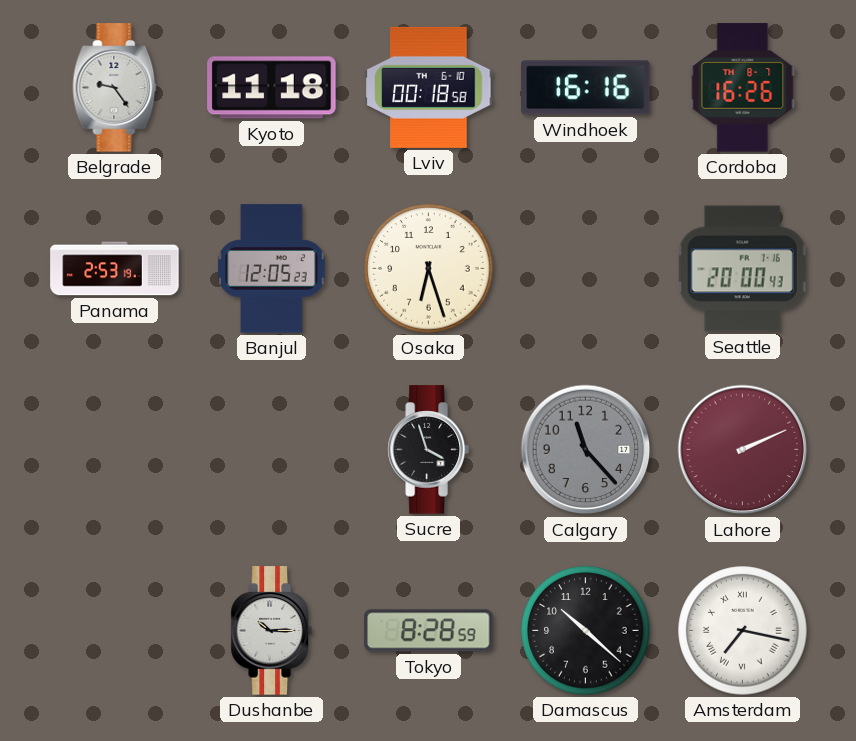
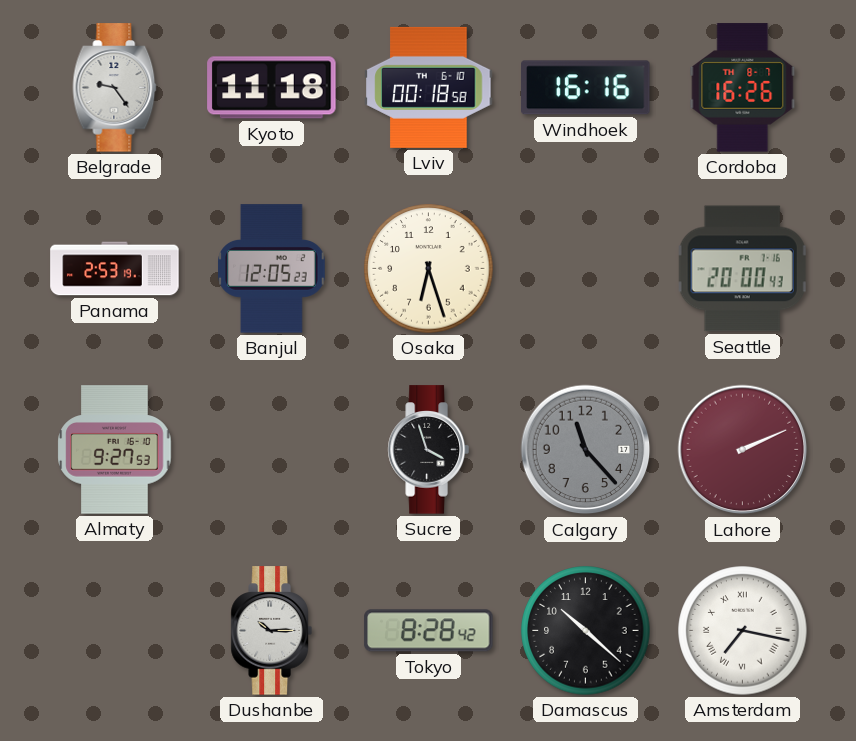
Almaty: none -> 9:27
Tokyo: 8:28:59 -> 8:28:42
